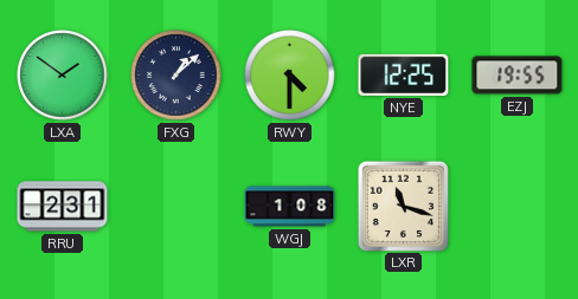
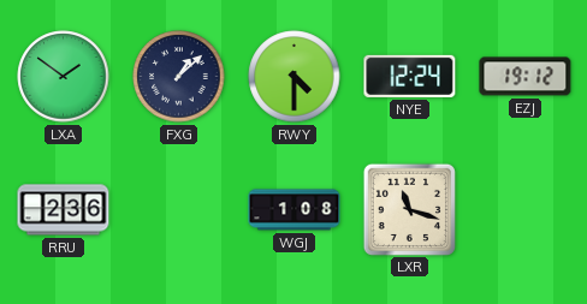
NYE: 12:25 -> 12:24
EZJ: 19:55 -> 19:12
RRU: 2:31 -> 2:36
